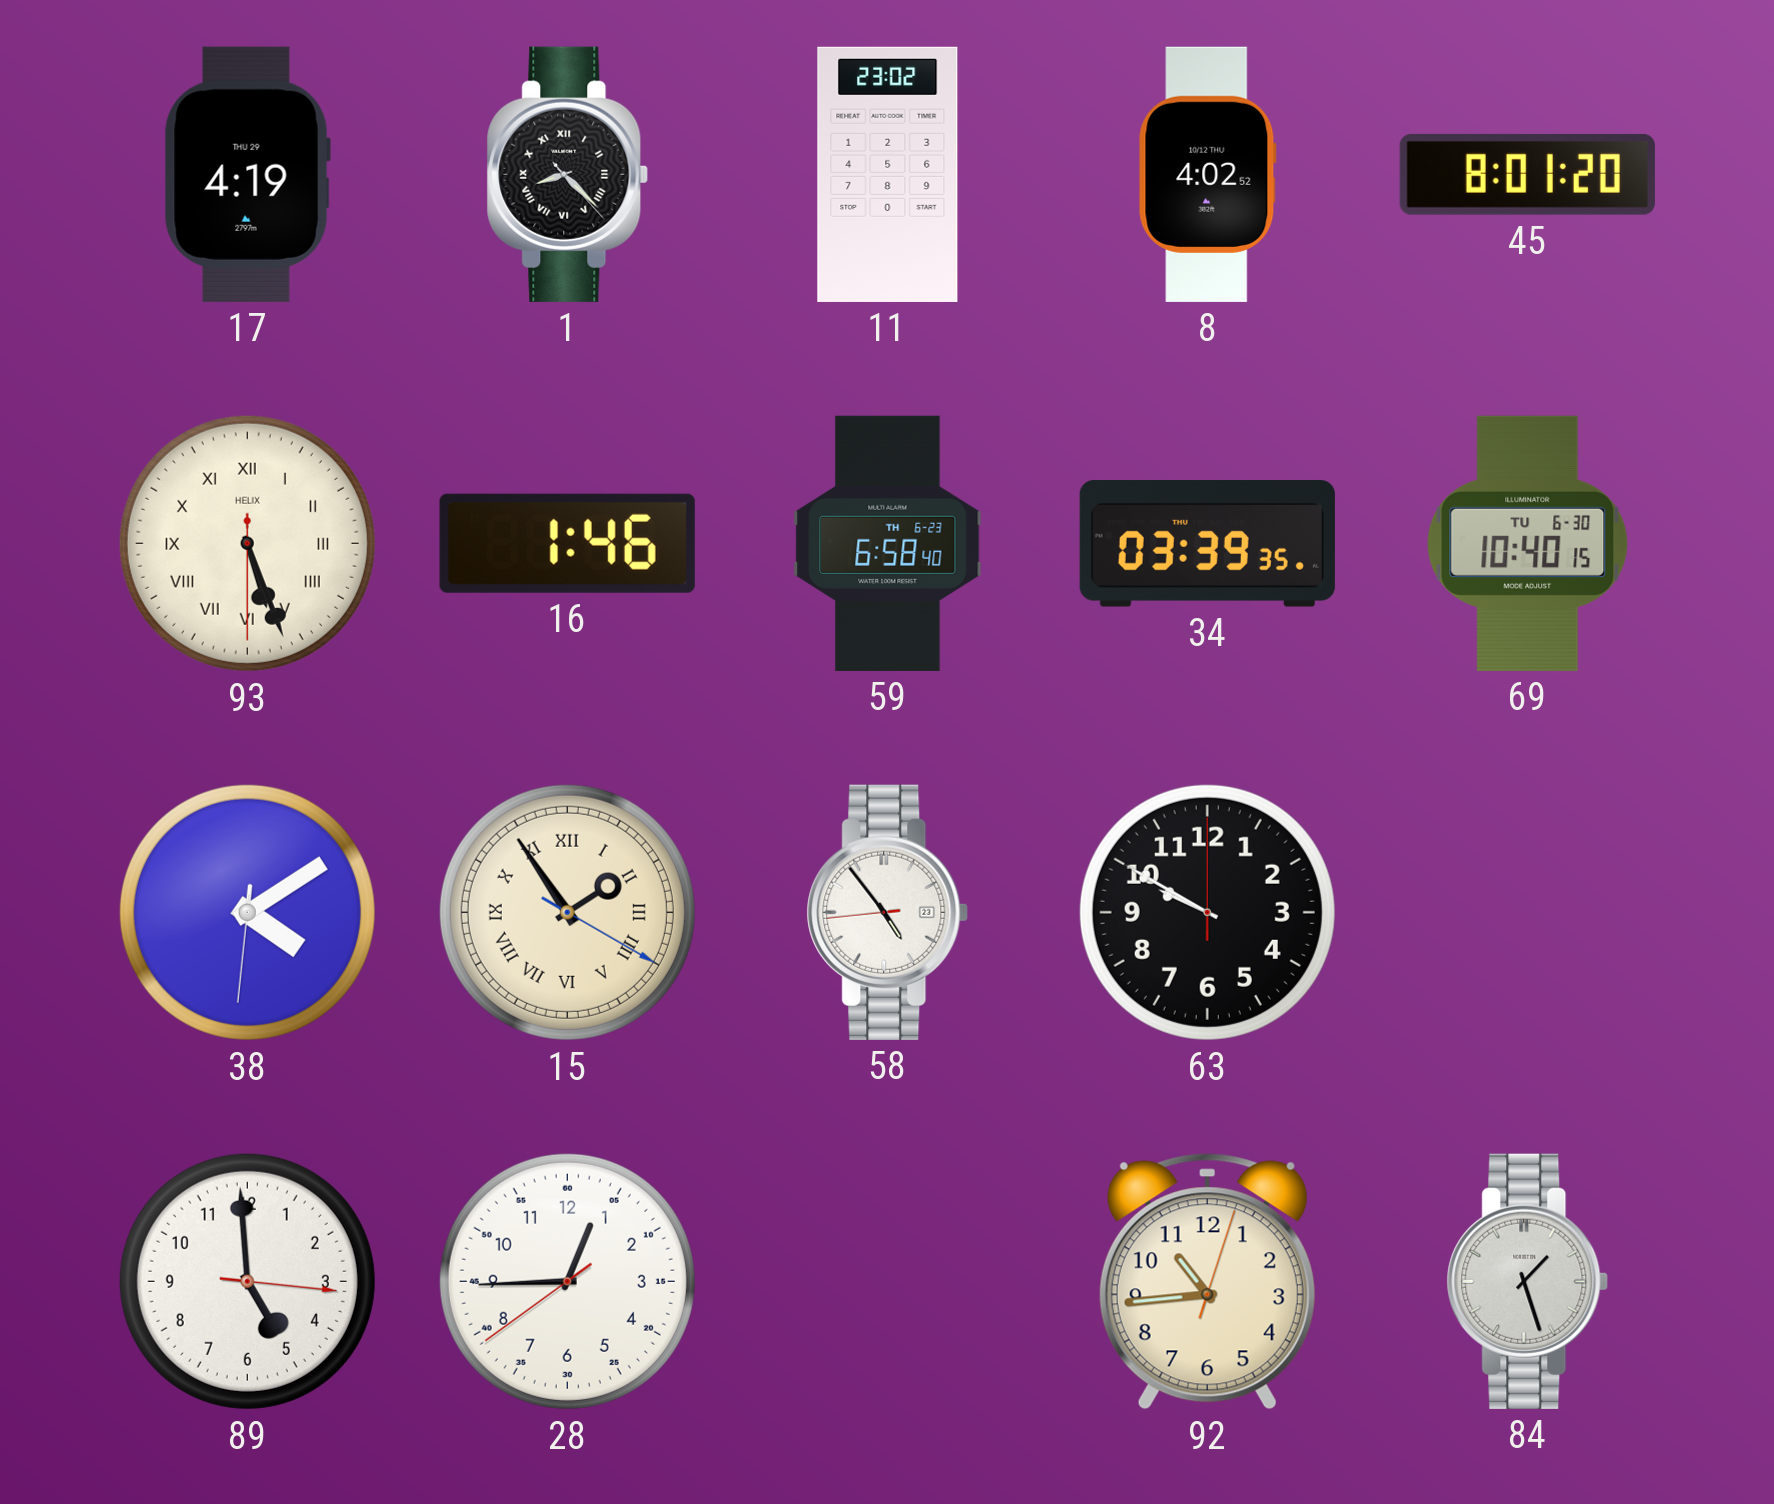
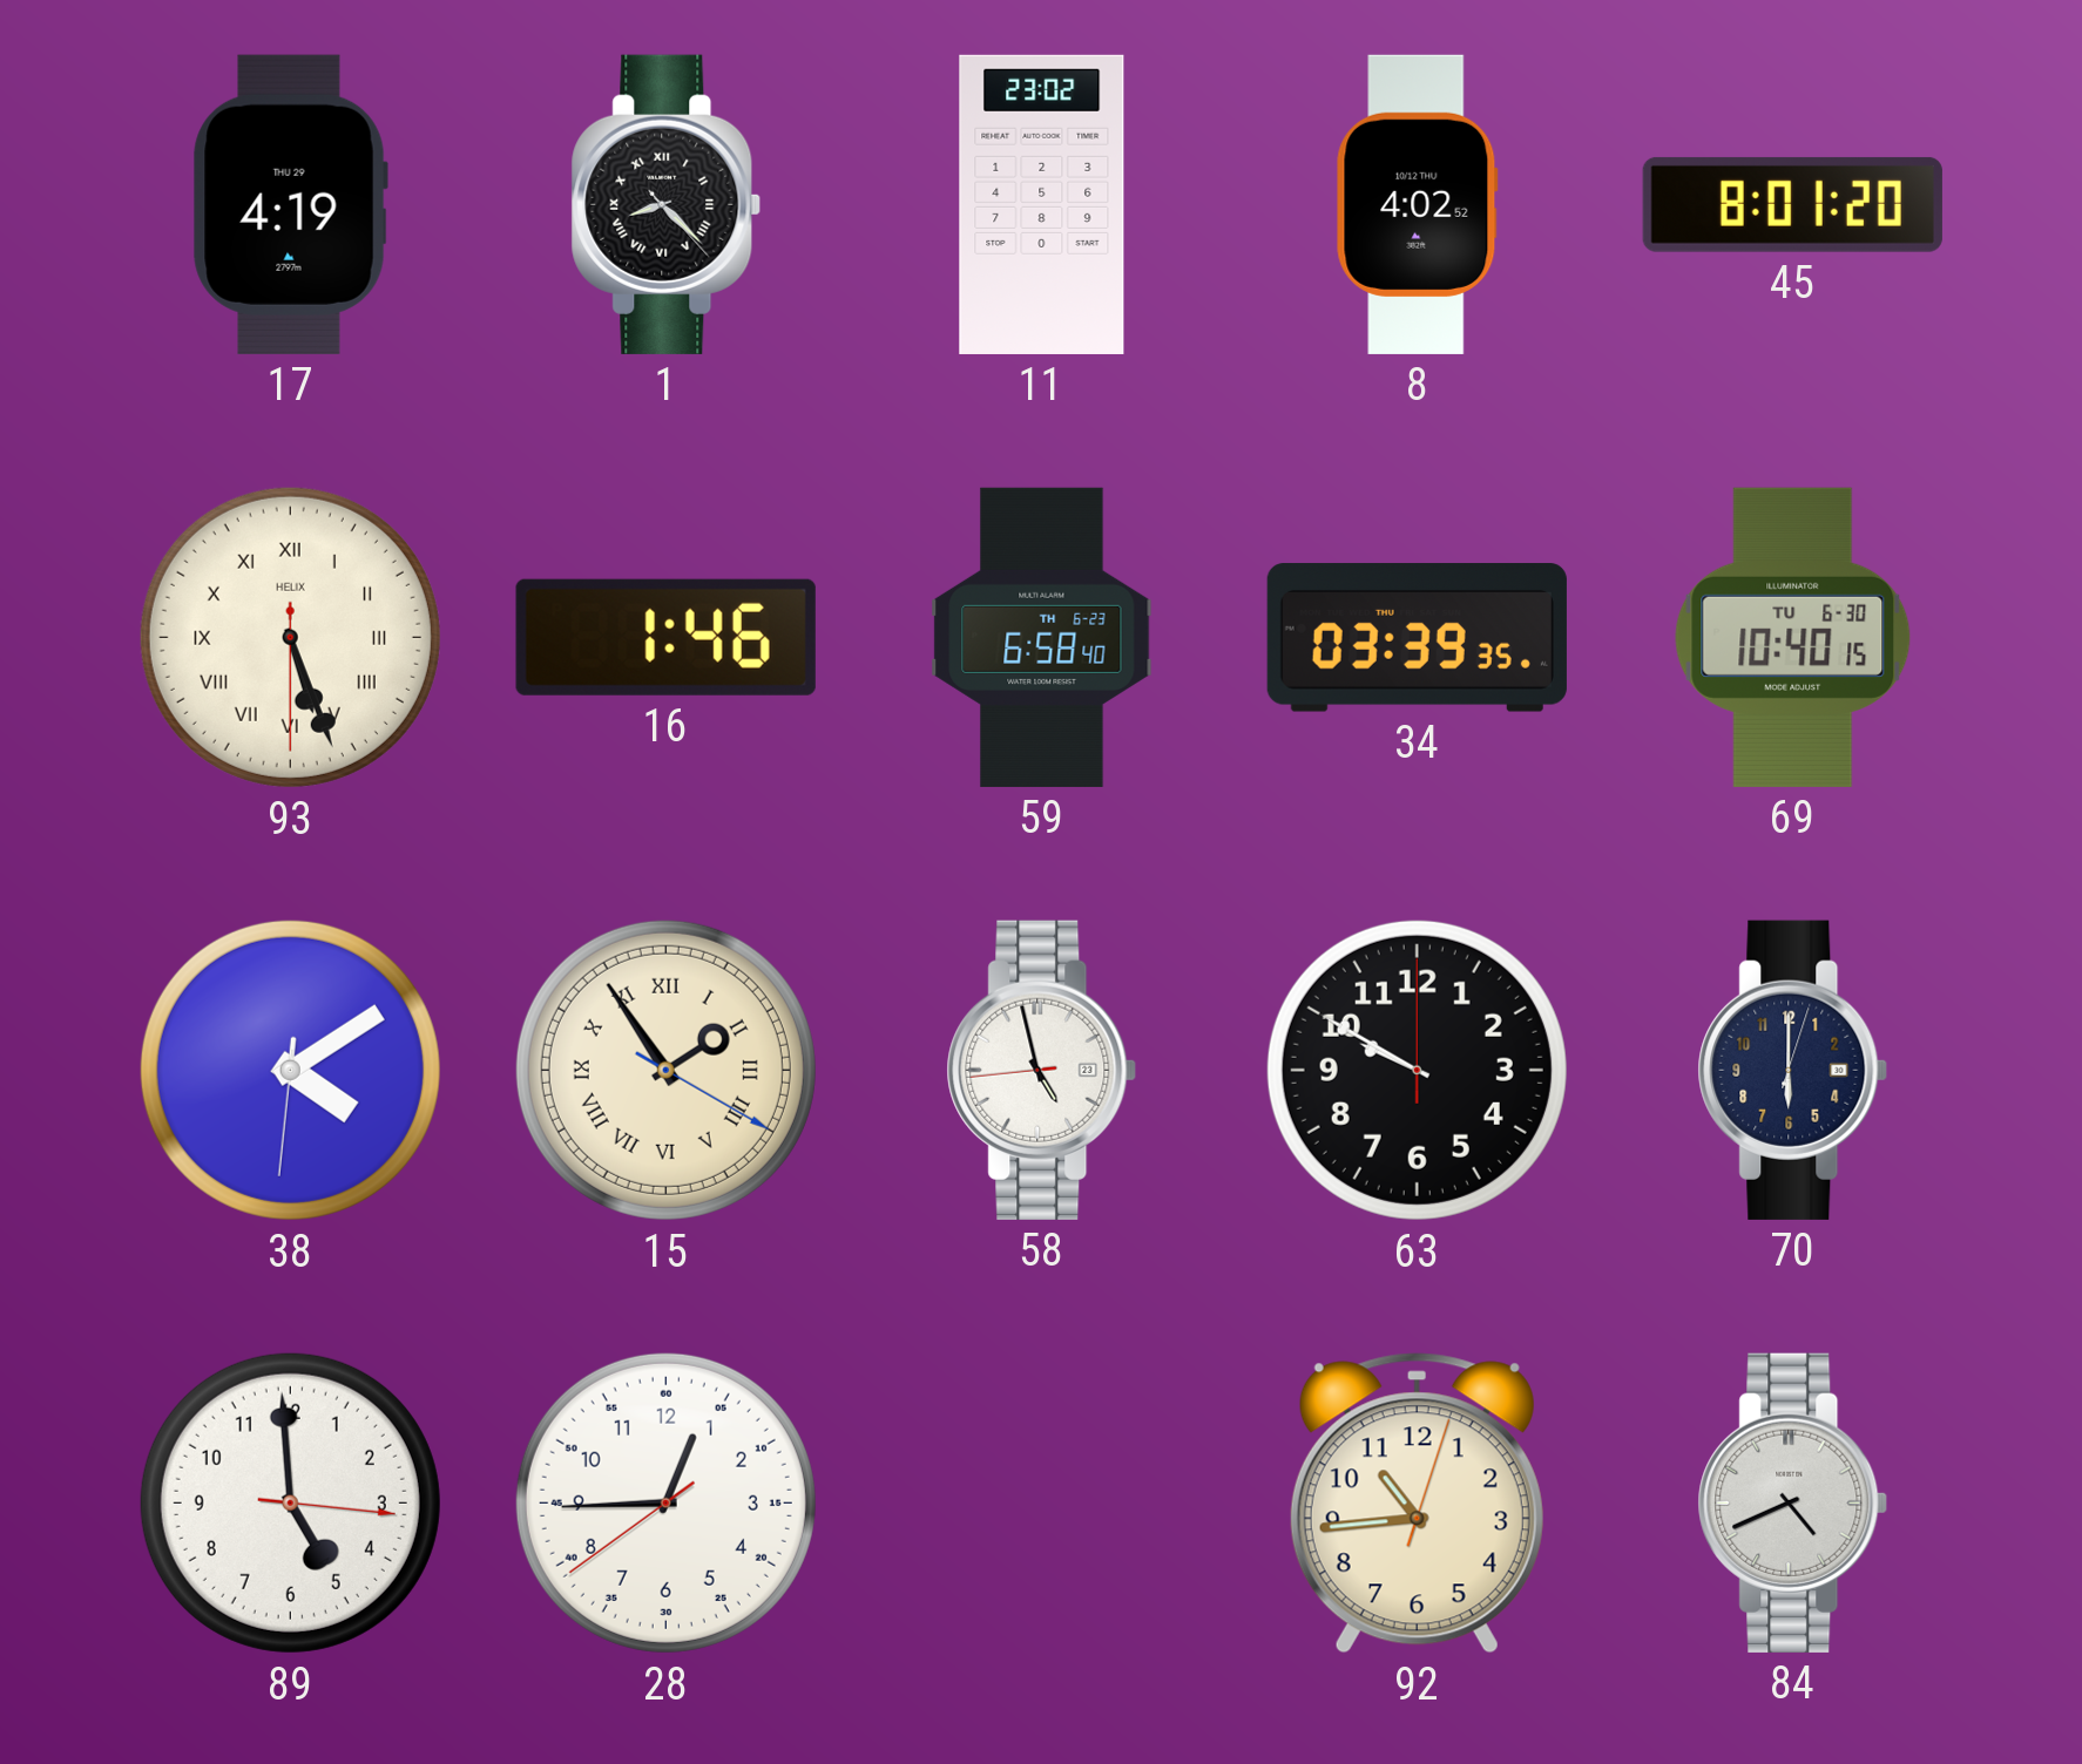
58: 4:53 -> 4:57
70: none -> 6:00
84: 1:27 -> 4:41
